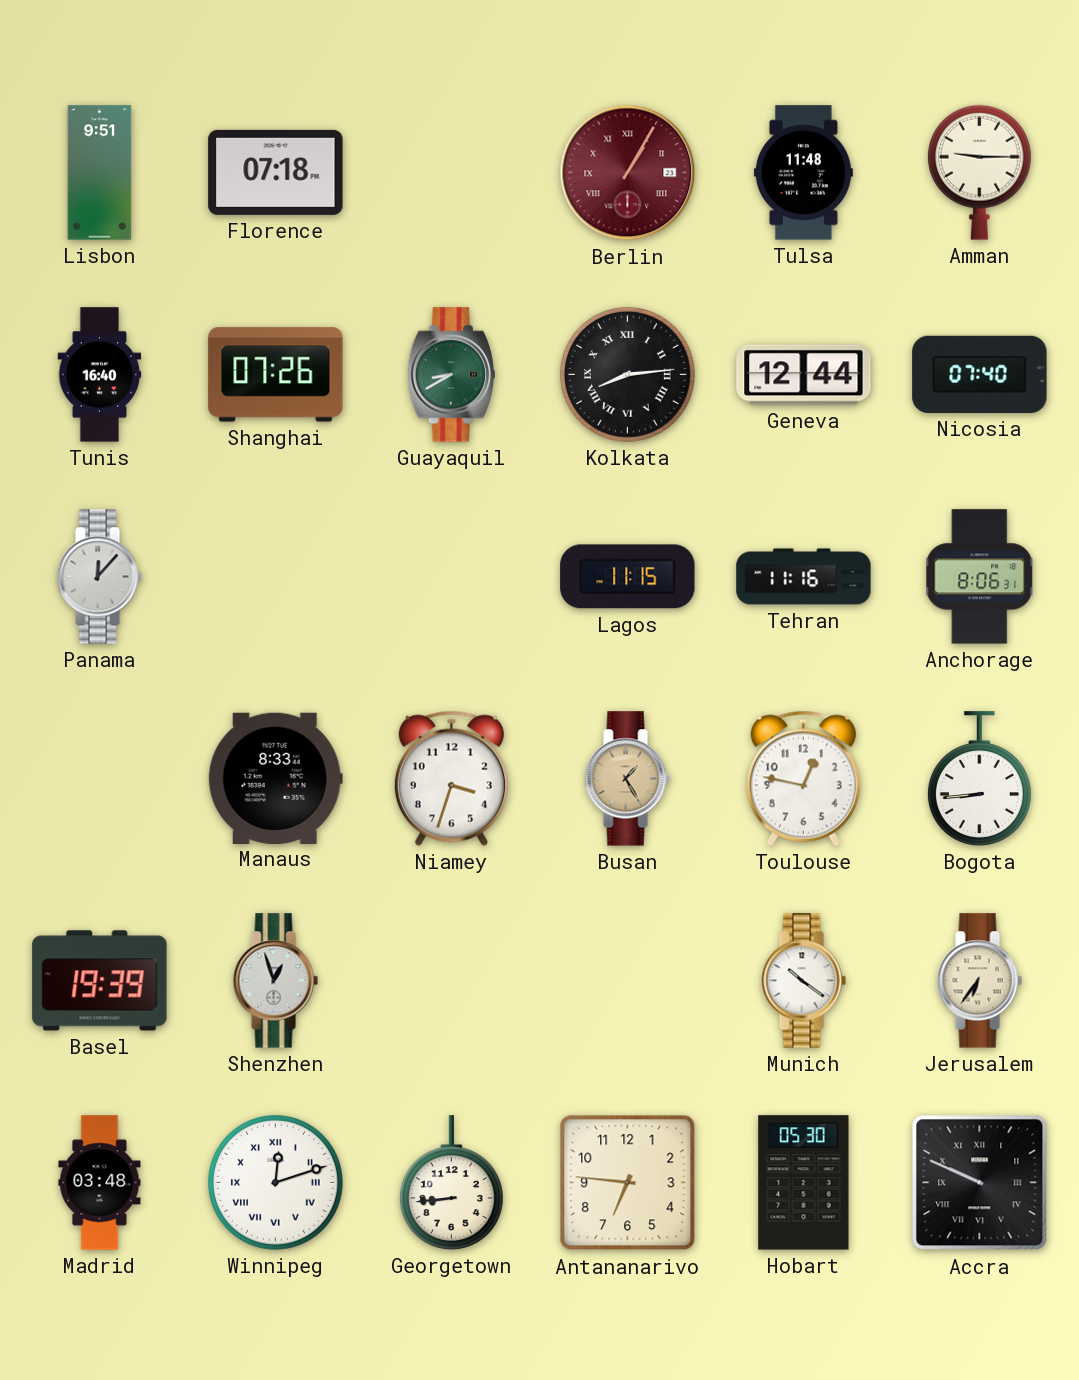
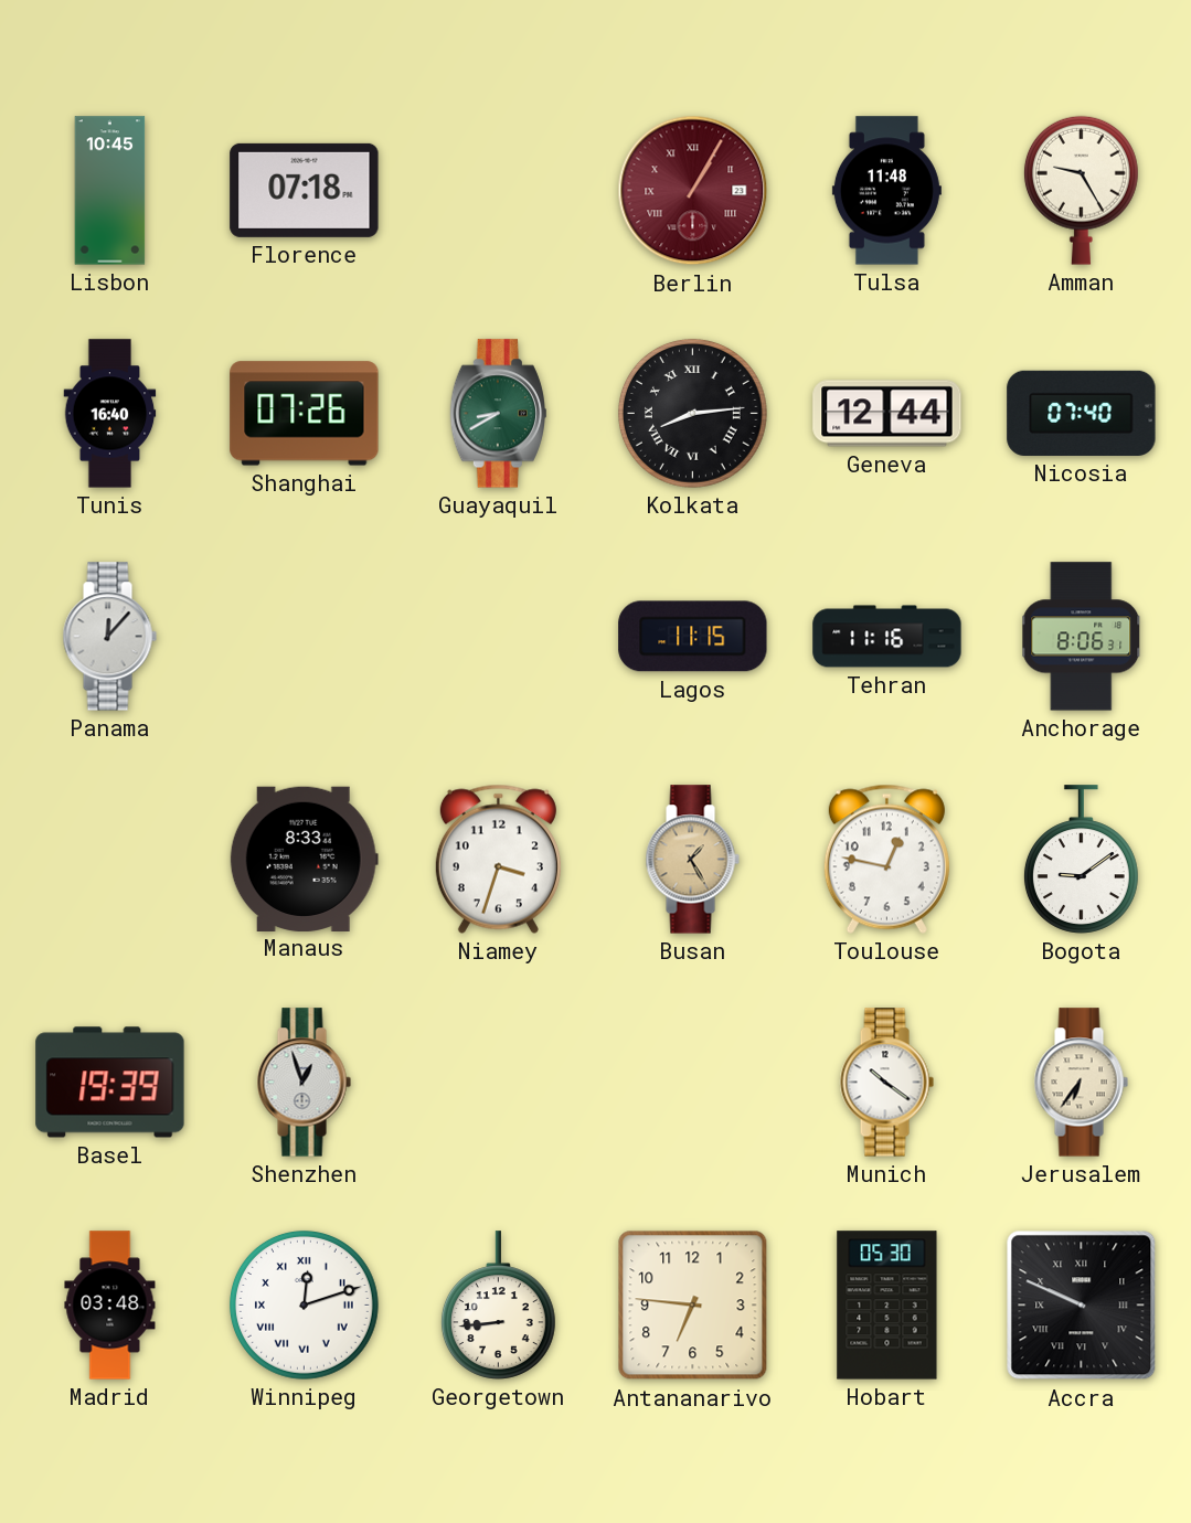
Lisbon: 9:51 -> 10:45
Amman: 9:15 -> 9:25
Bogota: 8:44 -> 9:09
